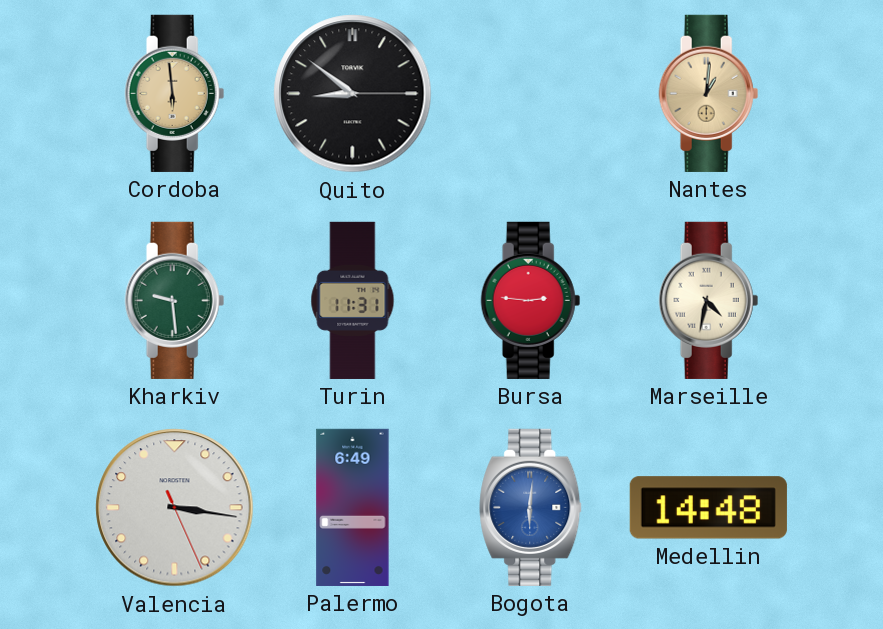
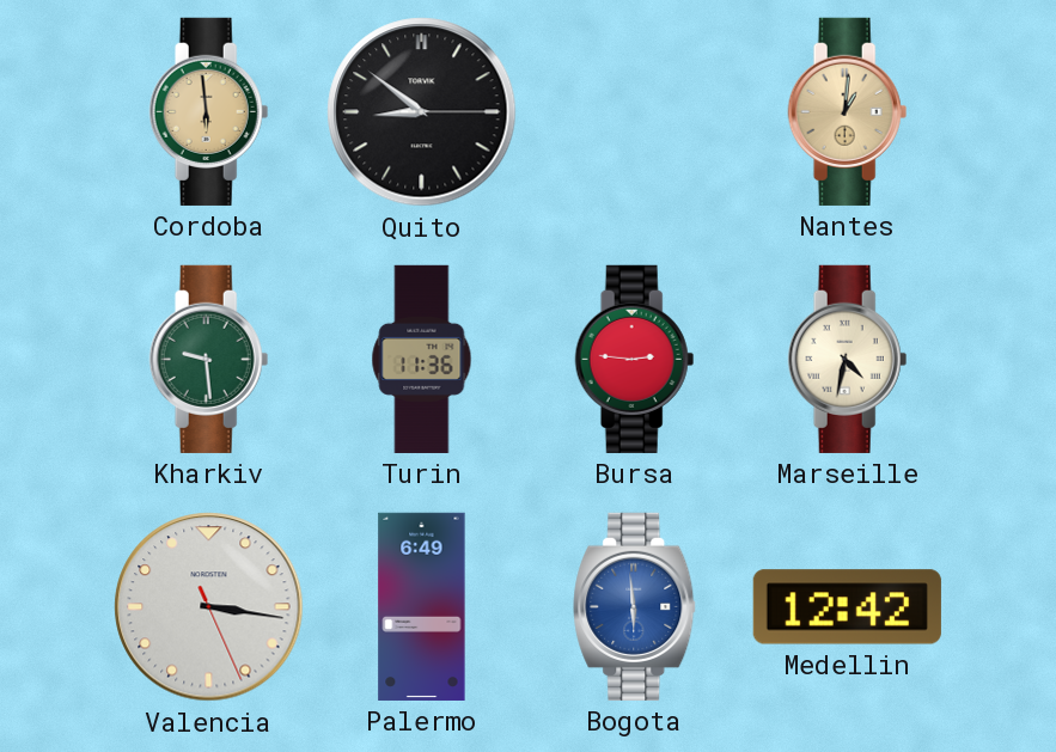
Turin: 11:31 -> 11:36
Bogota: 6:01 -> 5:59
Medellin: 14:48 -> 12:42
